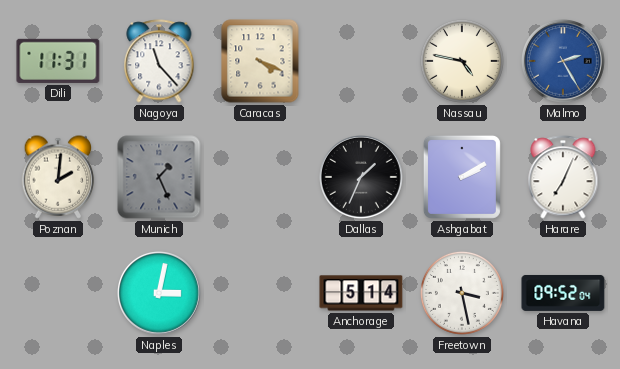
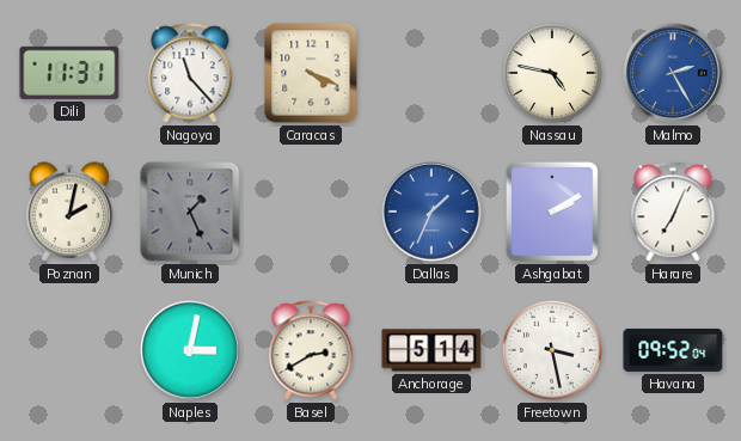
Poznan: 2:01 -> 2:02
Dallas dial: black -> blue
Basel: none -> 2:40
